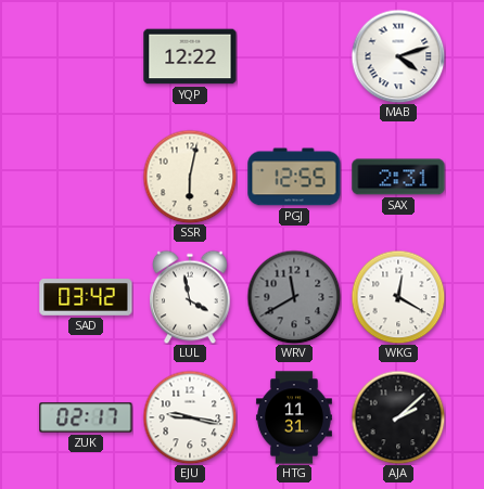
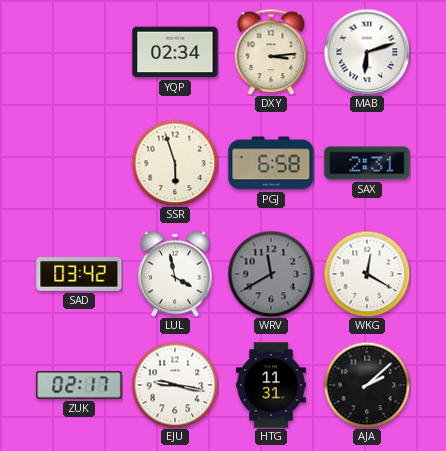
YQP: 12:22 -> 02:34
DXY: none -> 3:14
MAB: 4:12 -> 6:12
SSR: 6:02 -> 5:57
PGJ: 12:55 -> 6:58
